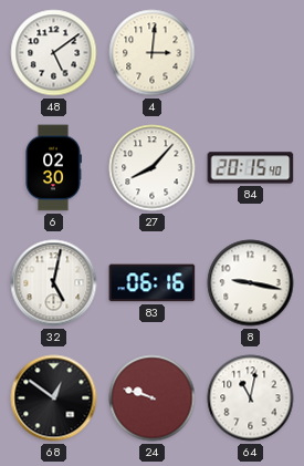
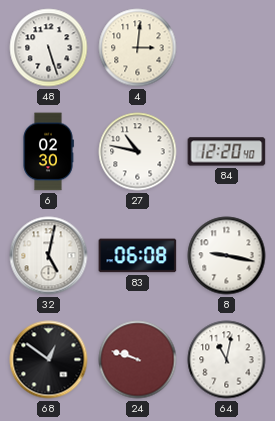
48: 5:09 -> 5:27
27: 8:07 -> 10:47
84: 20:15 -> 12:20
83: 06:16 -> 06:08
